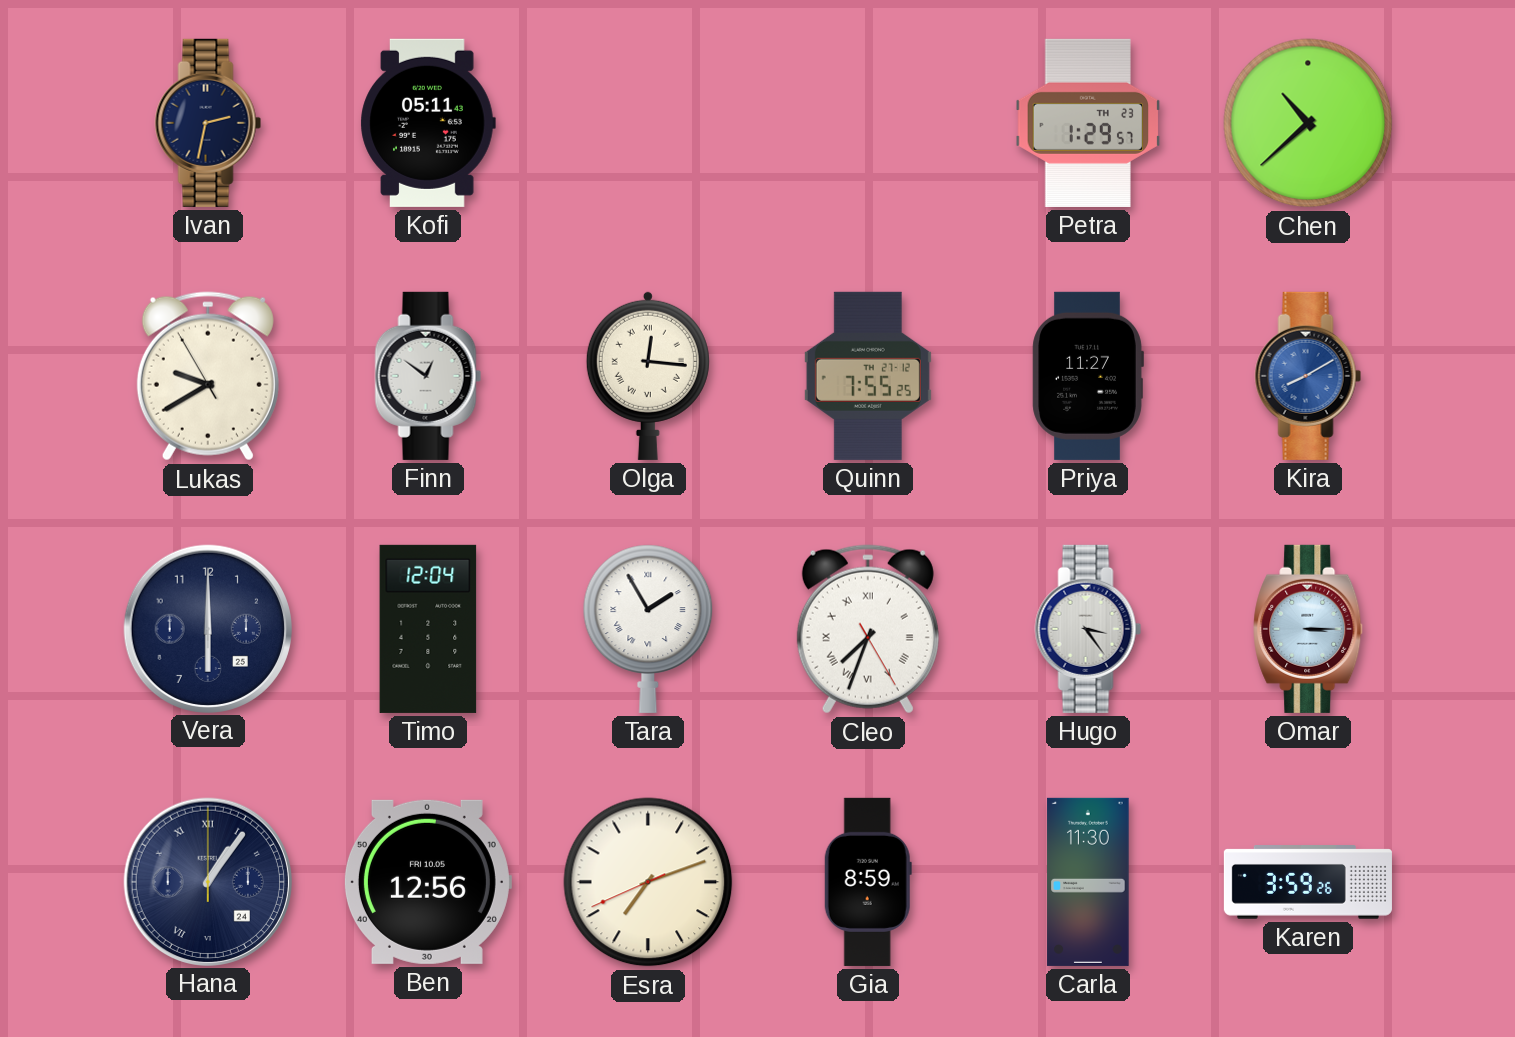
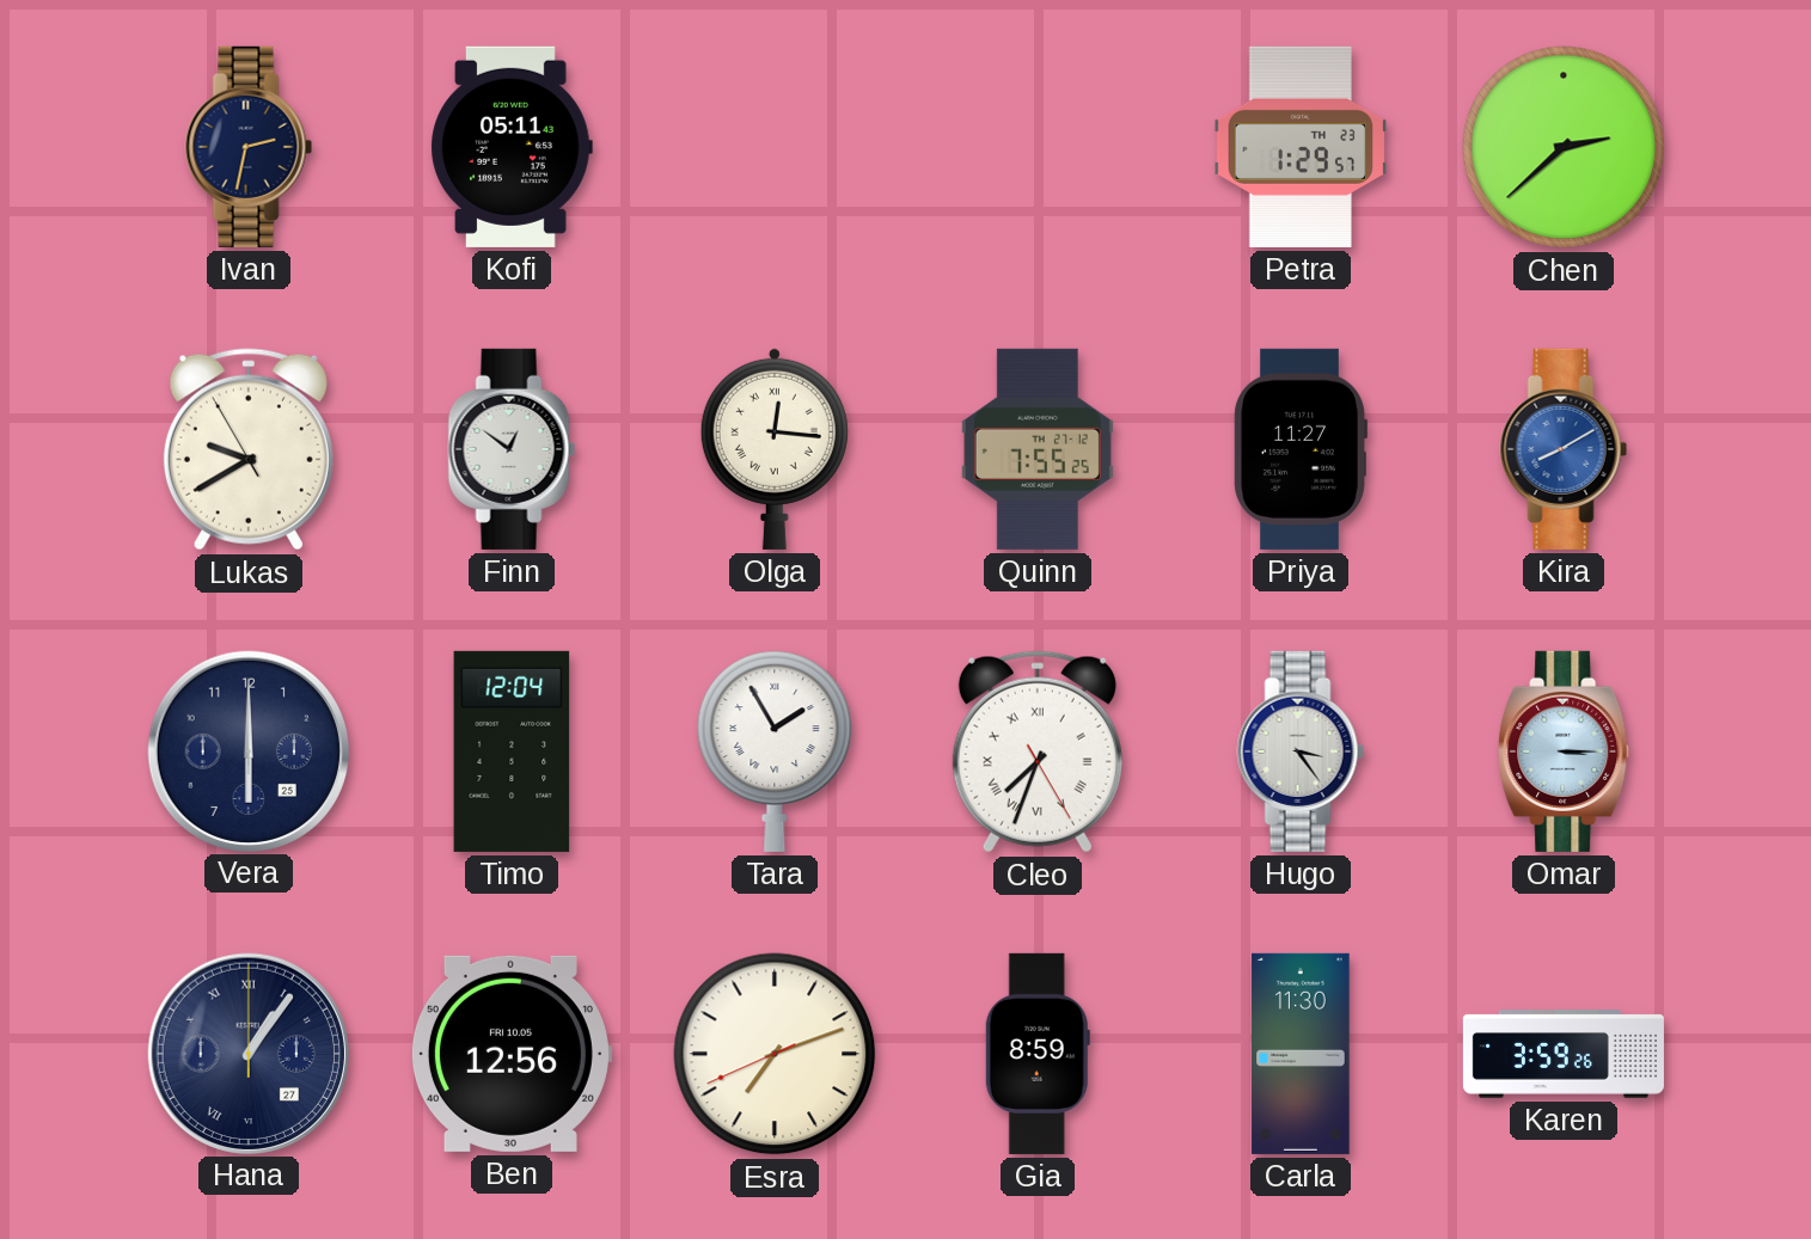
Chen: 10:38 -> 2:38
Hana date: 24 -> 27
